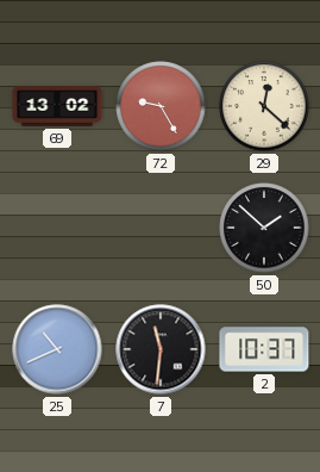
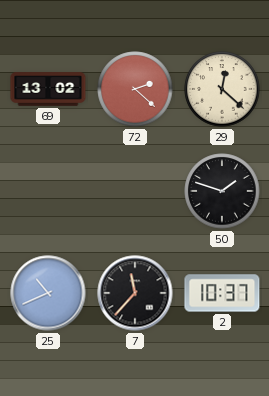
72: 9:25 -> 2:22
50: 1:52 -> 1:48
7: 11:31 -> 11:37
